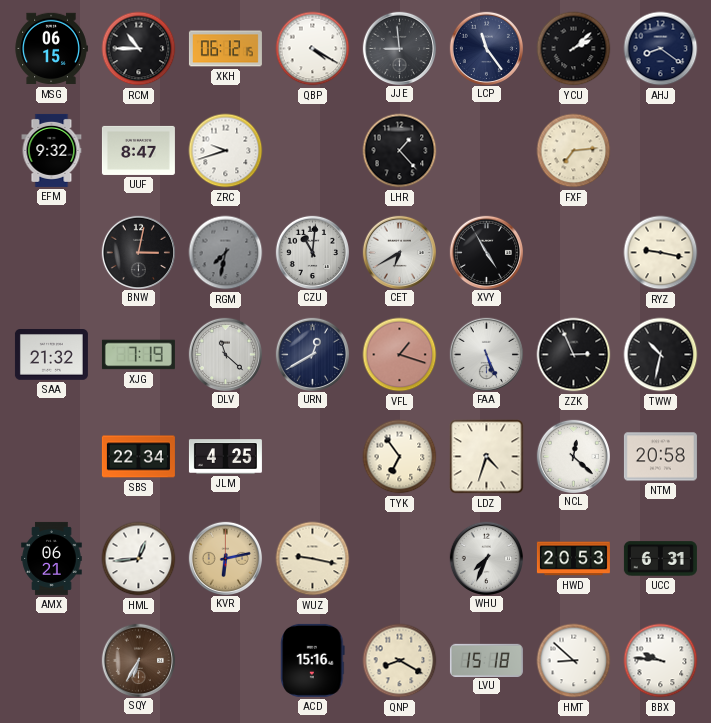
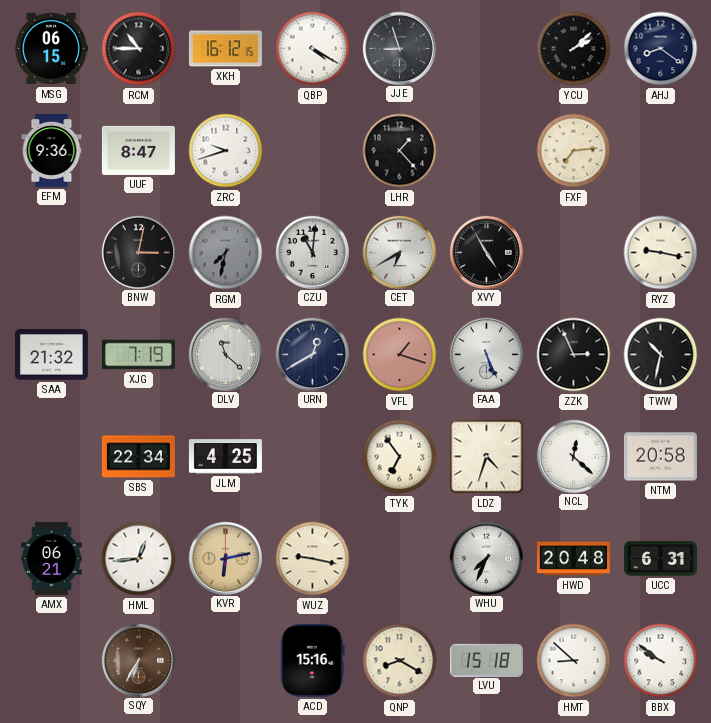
XKH: 06:12 -> 16:12
JJE: 8:59 -> 8:57
LCP: 11:24 -> none
EFM: 9:32 -> 9:36
HWD: 20:53 -> 20:48
BBX: 9:46 -> 9:51
